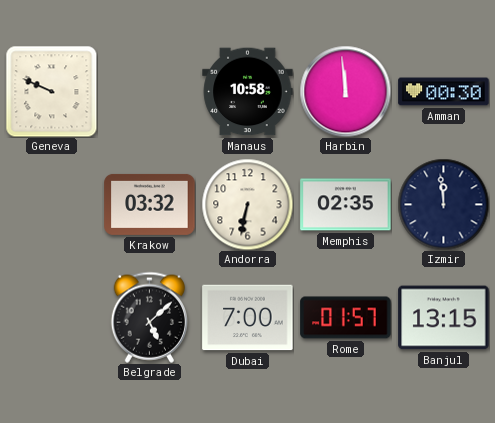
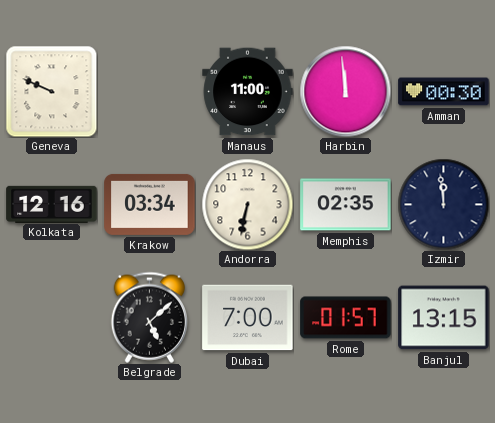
Manaus: 10:58 -> 11:00
Kolkata: none -> 12:16
Krakow: 03:32 -> 03:34
